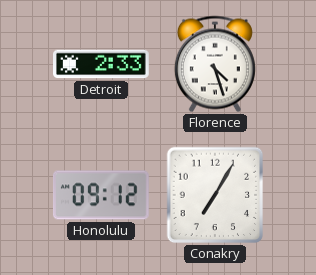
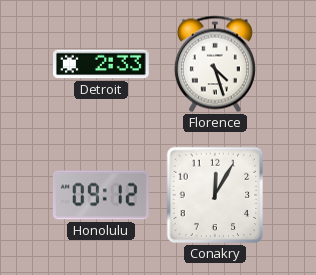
Conakry: 7:05 -> 12:05
